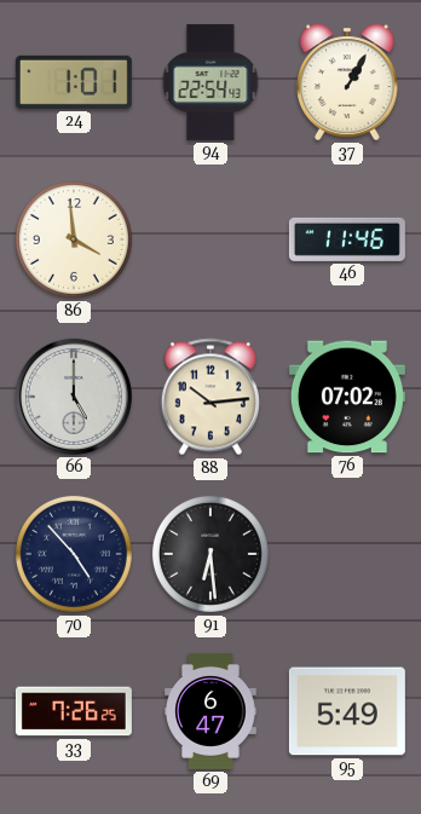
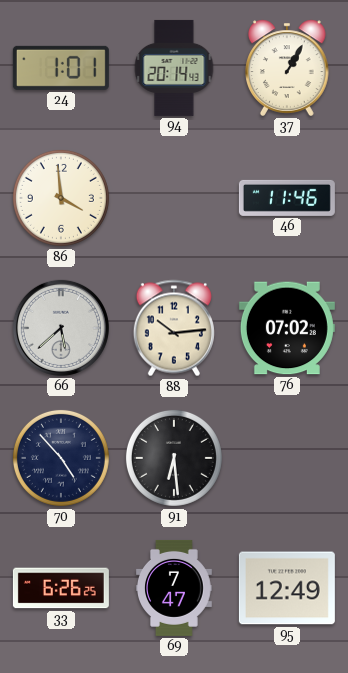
94: 22:54 -> 20:14
66: 5:00 -> 5:38
33: 7:26 -> 6:26
69: 6:47 -> 7:47
95: 5:49 -> 12:49
